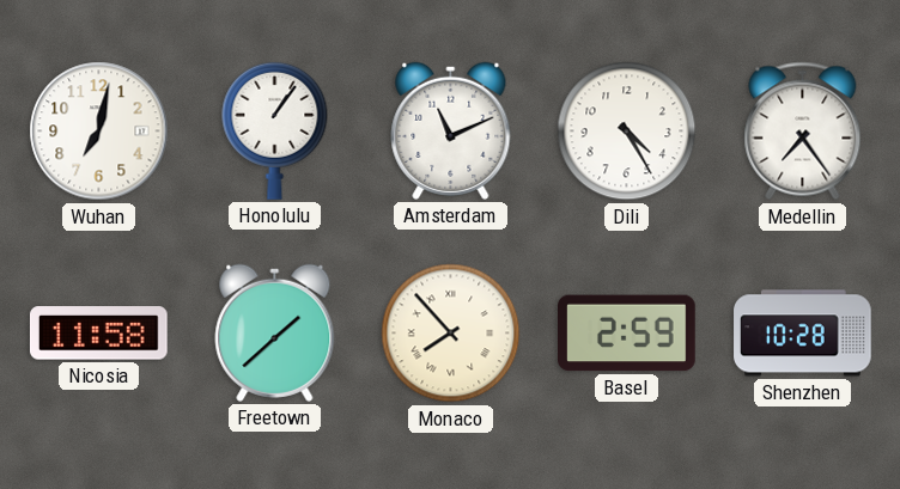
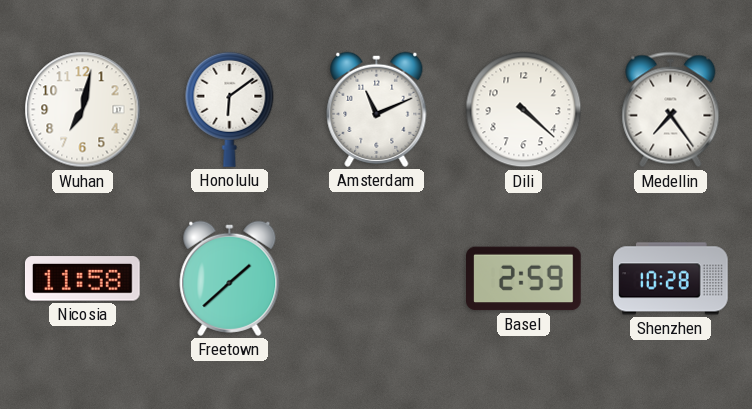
Honolulu: 1:06 -> 6:09
Dili: 4:25 -> 4:22
Monaco: 7:53 -> none
